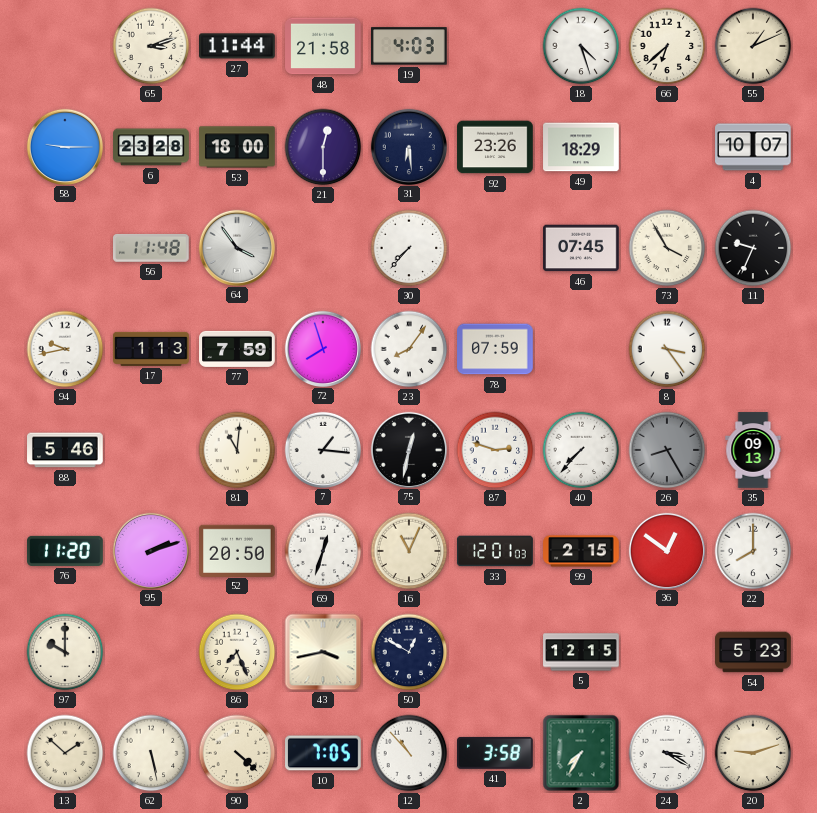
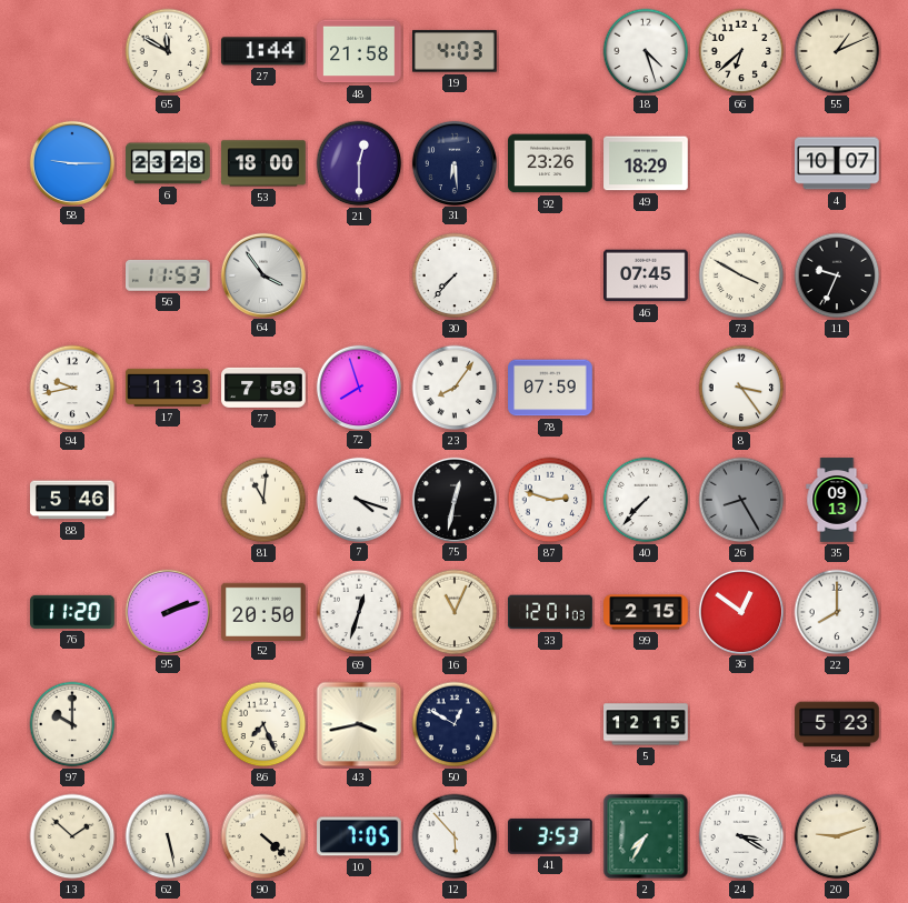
65: 3:12 -> 11:50
27: 11:44 -> 1:44
56: 11:48 -> 11:53
73: 3:55 -> 3:50
7: 1:16 -> 4:18
12: 10:53 -> 5:53
41: 3:58 -> 3:53
